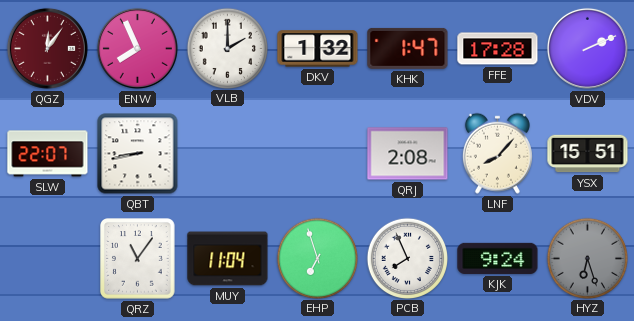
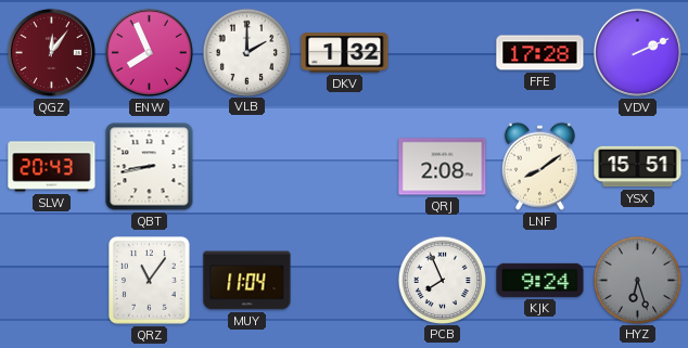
KHK: 1:47 -> none
SLW: 22:07 -> 20:43
LNF: 8:07 -> 8:09
EHP: 6:57 -> none
